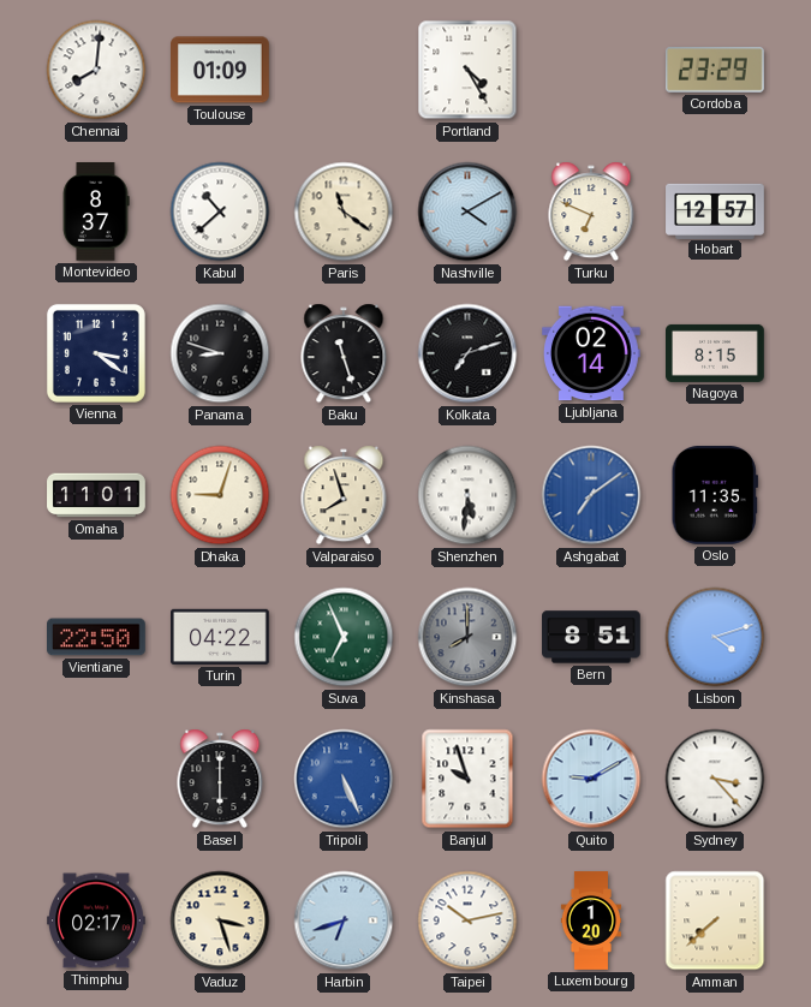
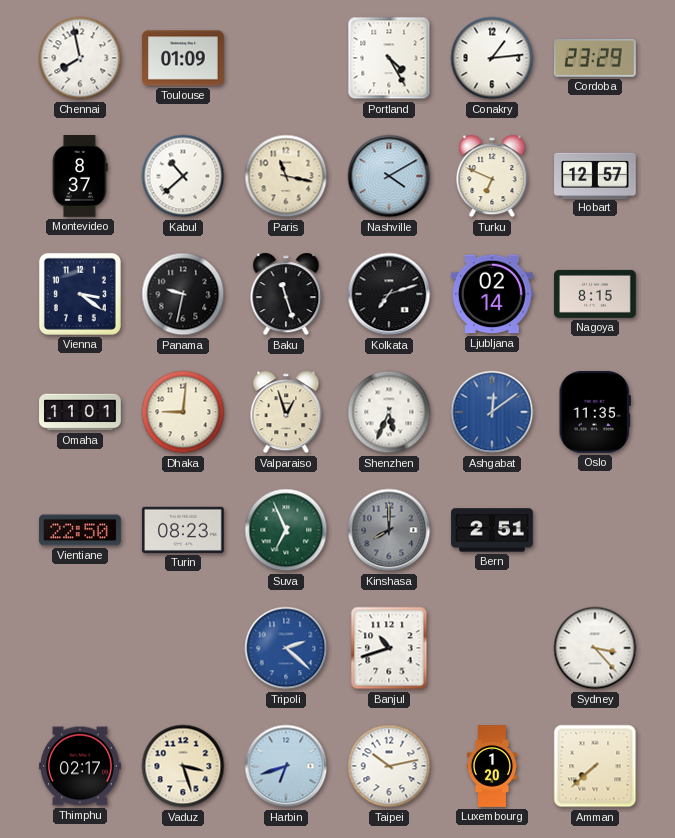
Chennai: 8:01 -> 7:58
Conakry: none -> 1:14
Paris: 11:21 -> 11:17
Panama: 8:48 -> 9:32
Dhaka: 9:03 -> 9:01
Valparaiso: 7:57 -> 12:57
Shenzhen: 5:31 -> 5:34
Ashgabat: 7:09 -> 12:09
Turin: 04:22 -> 08:23
Bern: 8:51 -> 2:51
Lisbon: 4:12 -> none
Basel: 6:00 -> none
Tripoli: 5:26 -> 2:22
Banjul: 9:57 -> 10:42
Quito: 9:10 -> none
